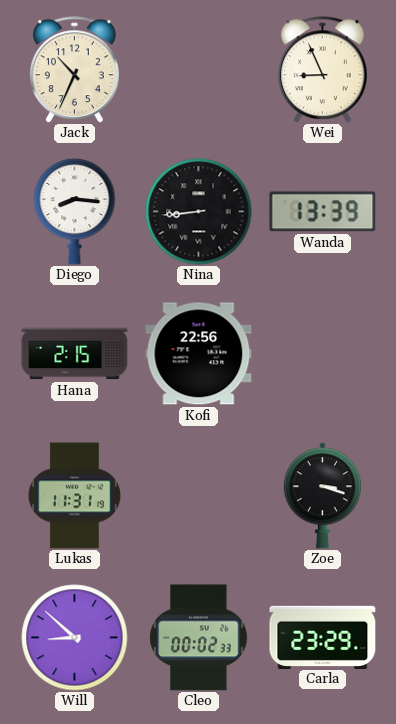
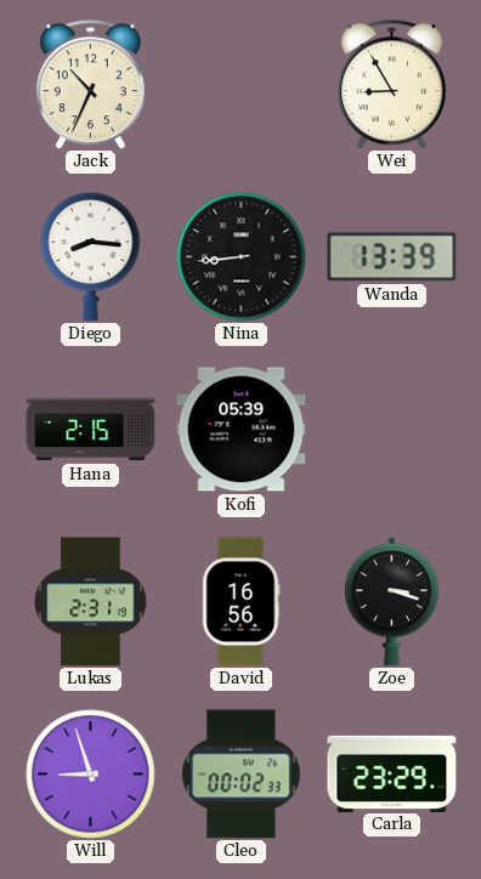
Wei: 8:56 -> 8:55
Kofi: 22:56 -> 05:39
Lukas: 11:31 -> 2:31
David: none -> 16:56
Will: 8:52 -> 8:57
